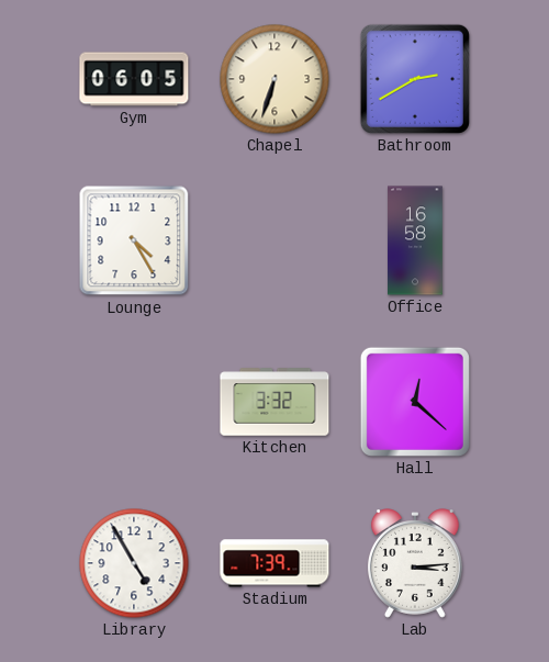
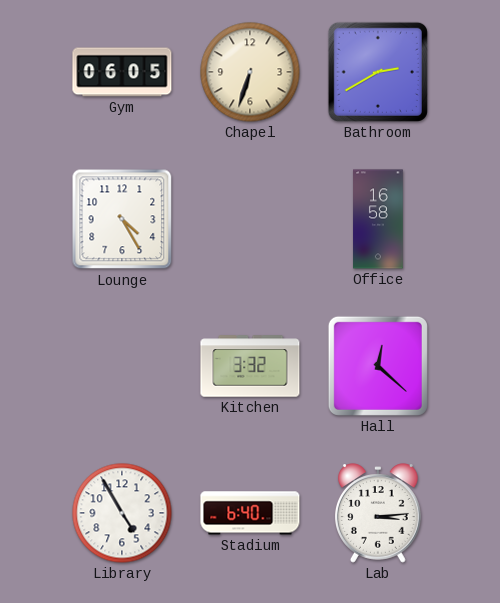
Stadium: 7:39 -> 6:40
